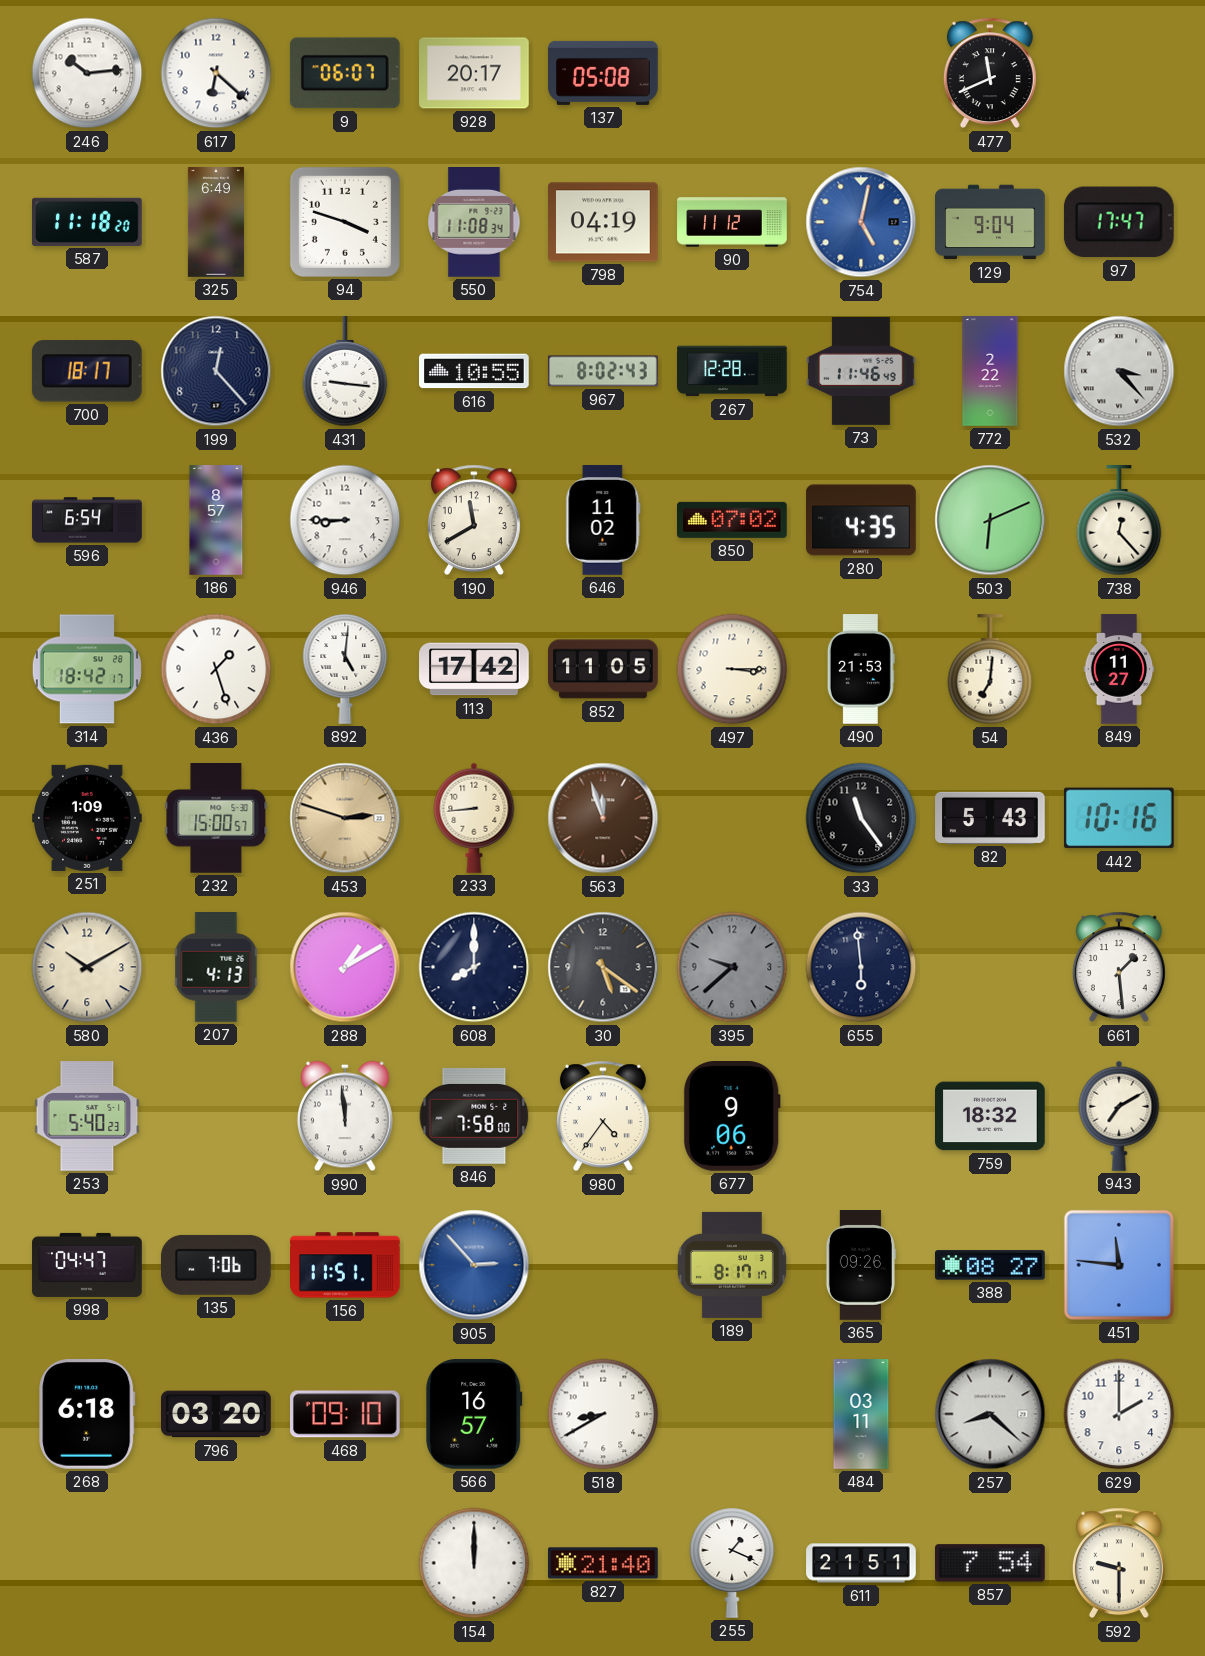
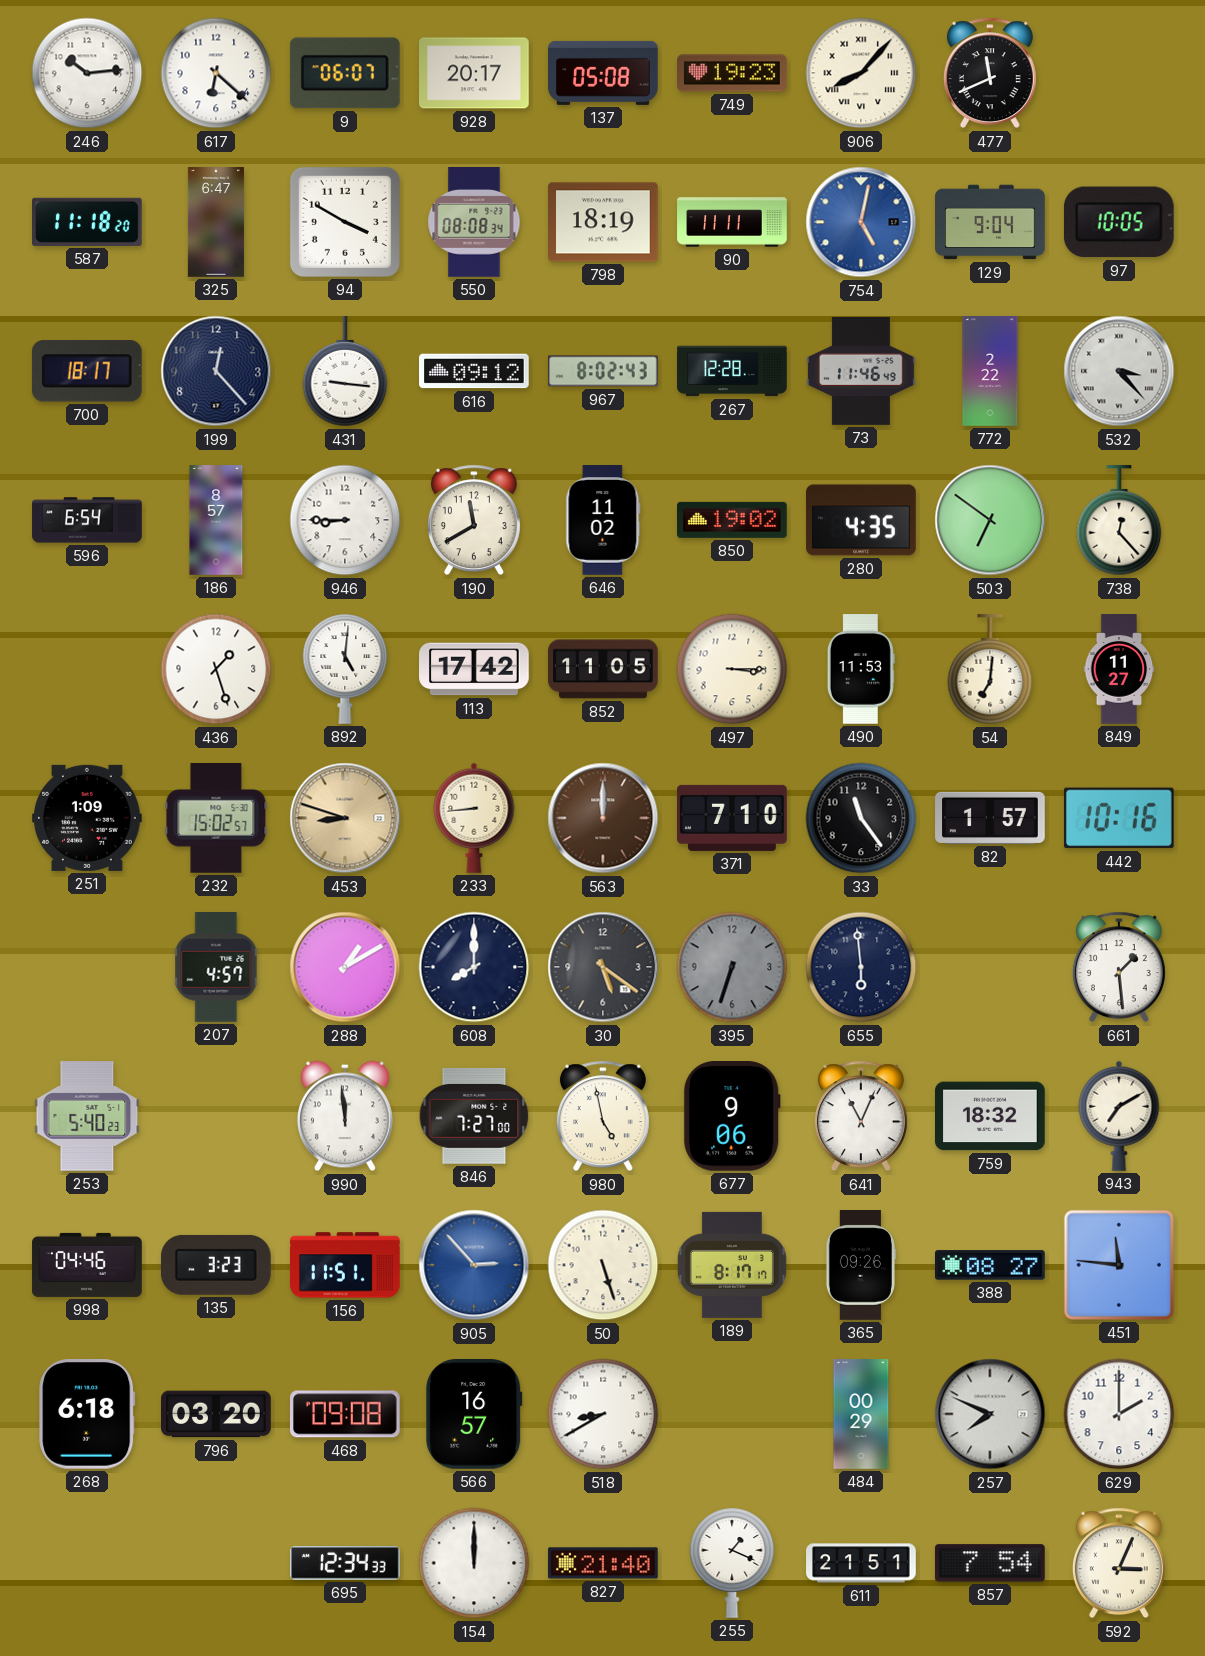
749: none -> 19:23
906: none -> 8:07
325: 6:49 -> 6:47
94: 3:48 -> 3:50
550: 11:08 -> 08:08
798: 04:19 -> 18:19
90: 11:12 -> 11:11
97: 17:47 -> 10:05
616: 10:55 -> 09:12
850: 07:02 -> 19:02
503: 6:11 -> 6:51
314: 18:42 -> none
490: 21:53 -> 11:53
232: 15:00 -> 15:02
453: 2:48 -> 8:48
563: 11:57 -> 12:00
371: none -> 7:10
82: 5:43 -> 1:57
580: 10:10 -> none
207: 4:13 -> 4:57
395: 9:38 -> 6:33
846: 7:58 -> 7:27
980: 4:36 -> 4:58
641: none -> 11:04
998: 04:47 -> 04:46
135: 7:06 -> 3:23
50: none -> 5:27
468: 09:10 -> 09:08
484: 03:11 -> 00:29
257: 8:22 -> 7:49
695: none -> 12:34
592: 9:30 -> 3:04
